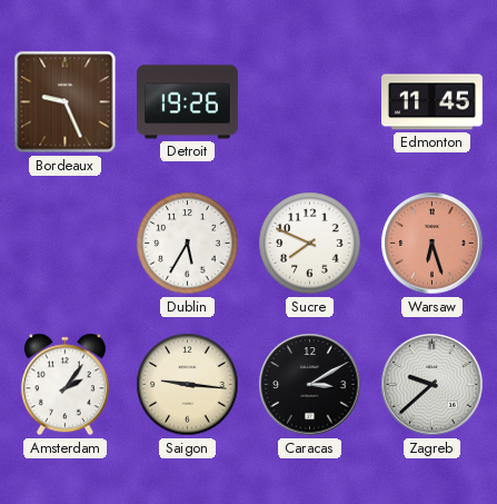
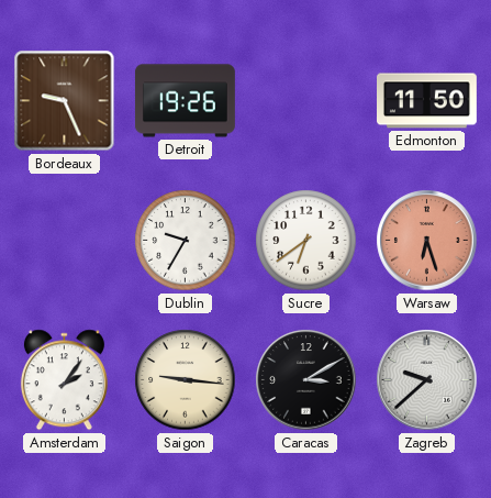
Edmonton: 11:45 -> 11:50
Dublin: 5:35 -> 9:35
Sucre: 7:49 -> 6:39
